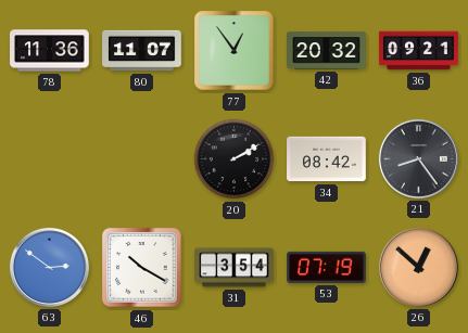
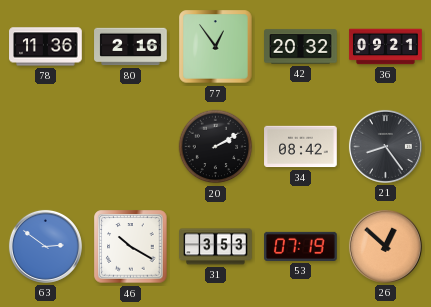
80: 11:07 -> 2:16
31: 3:54 -> 3:53
